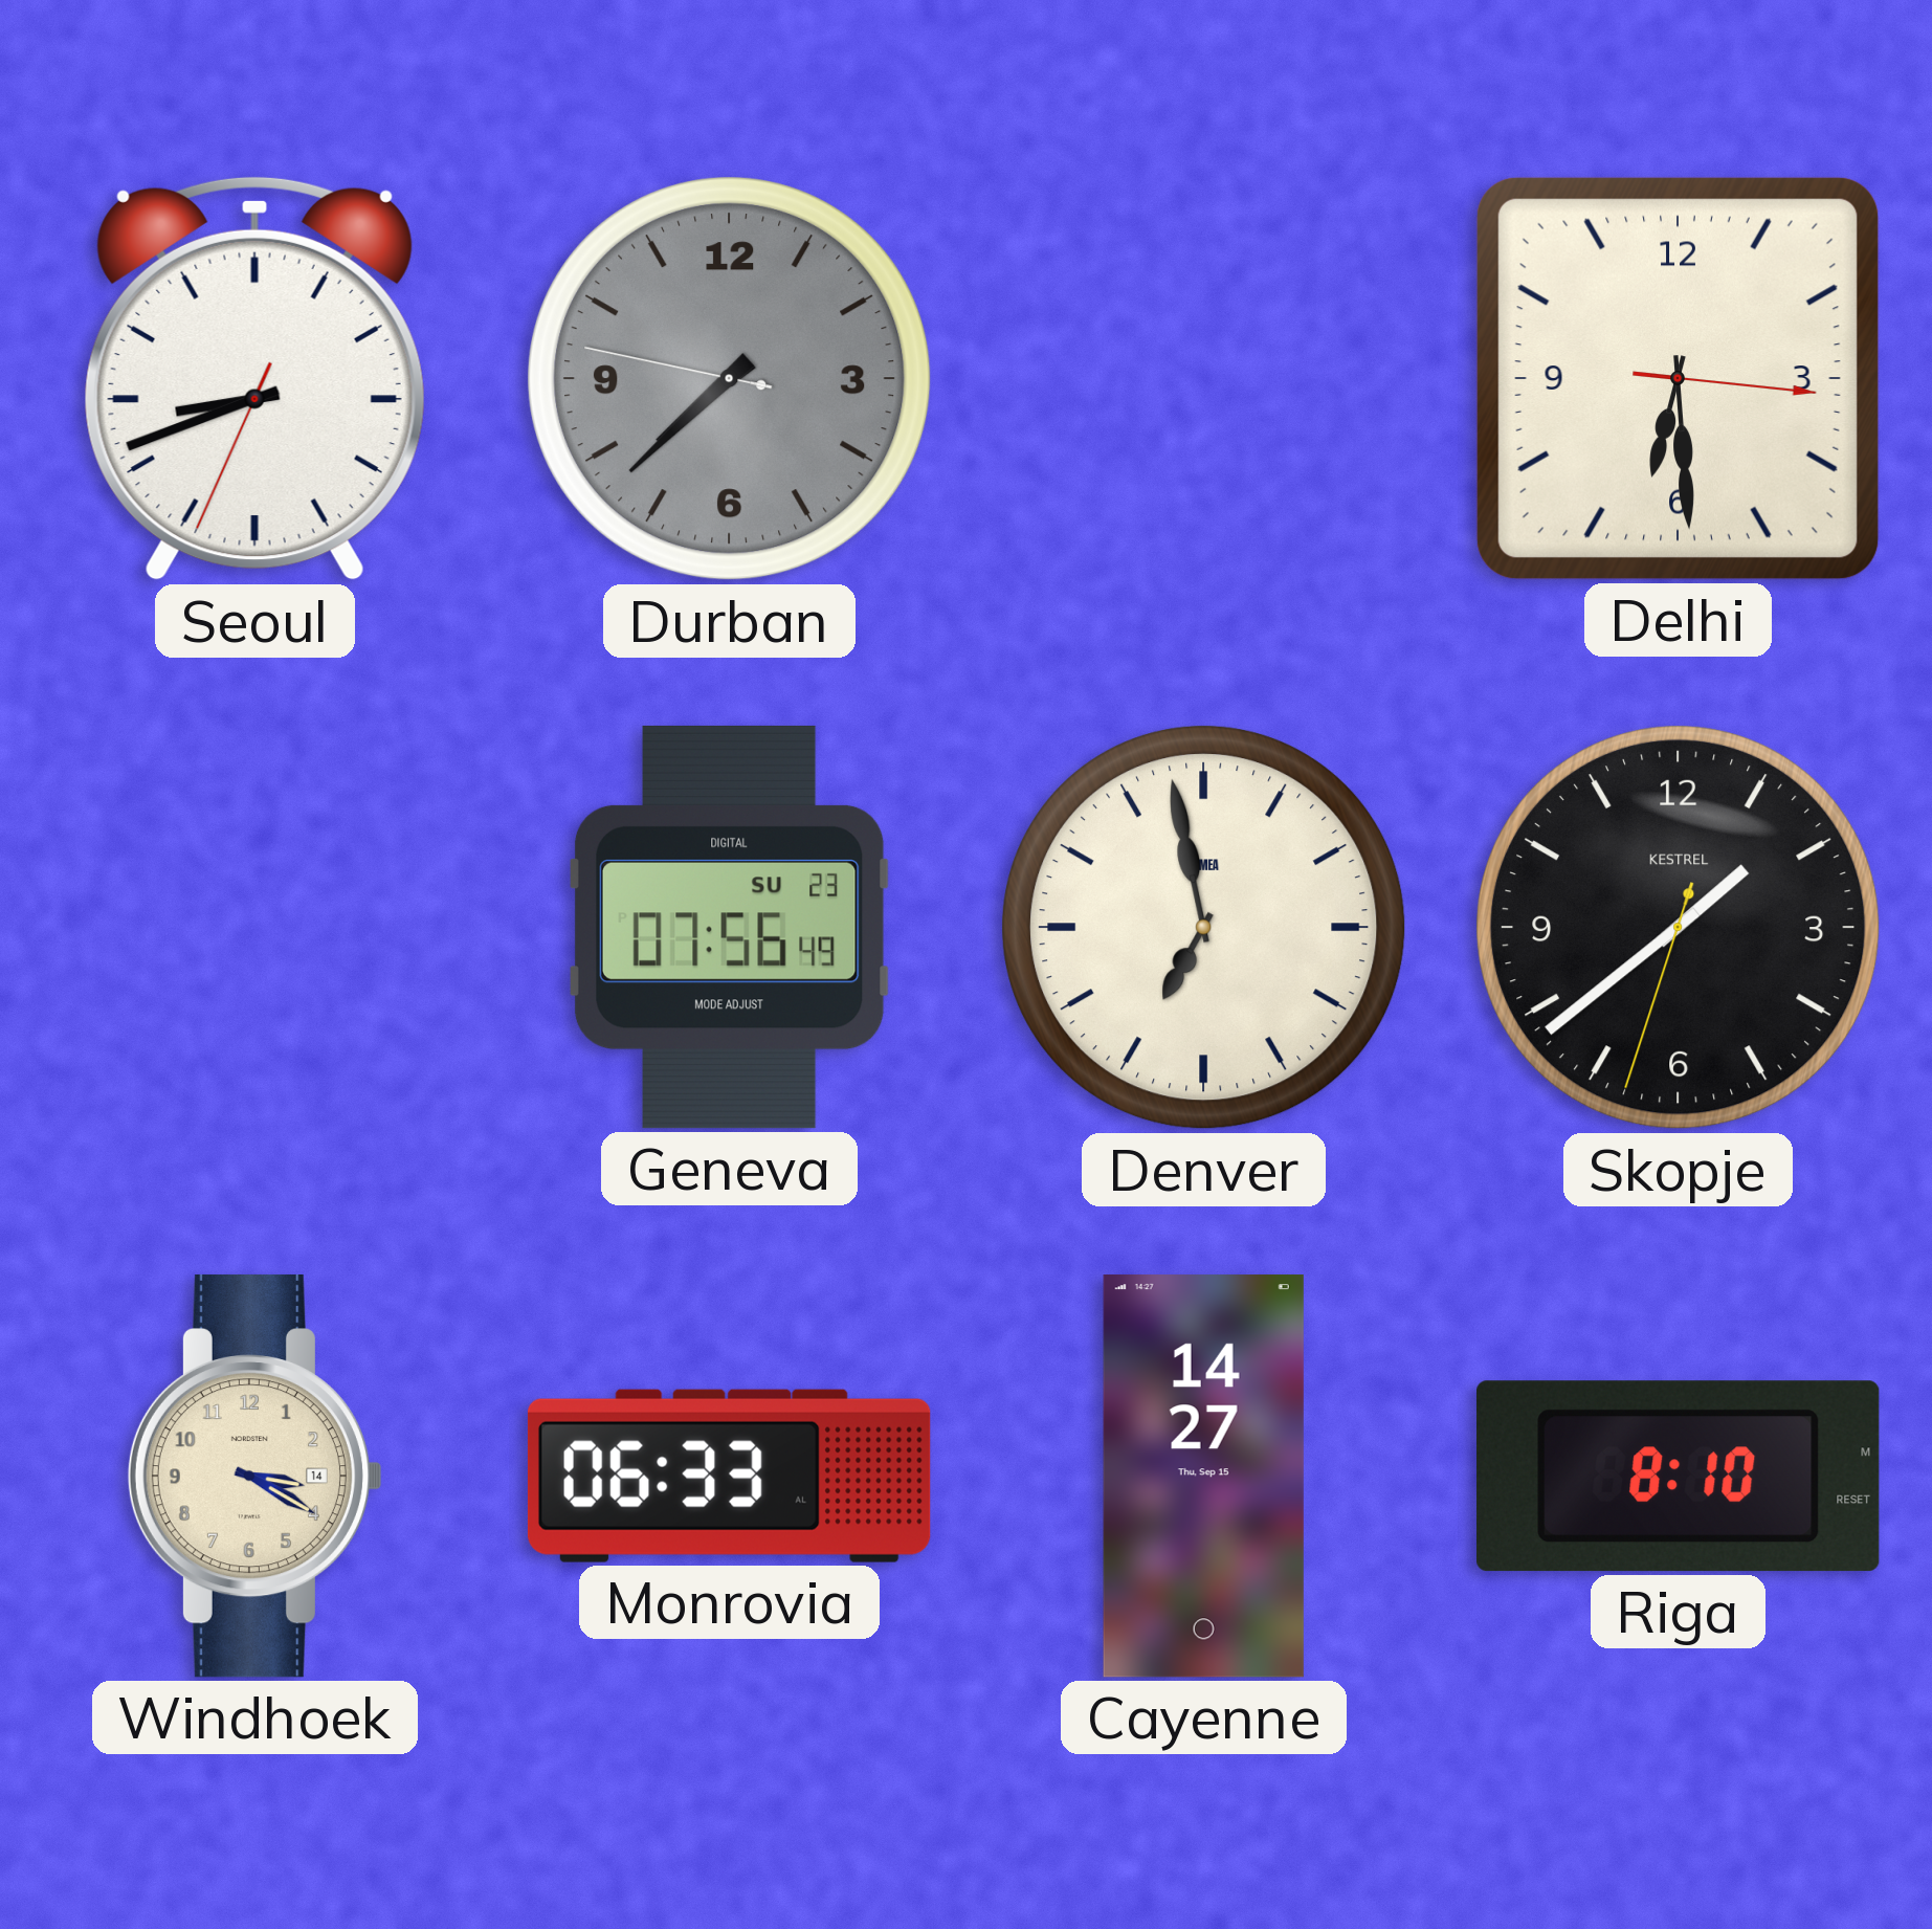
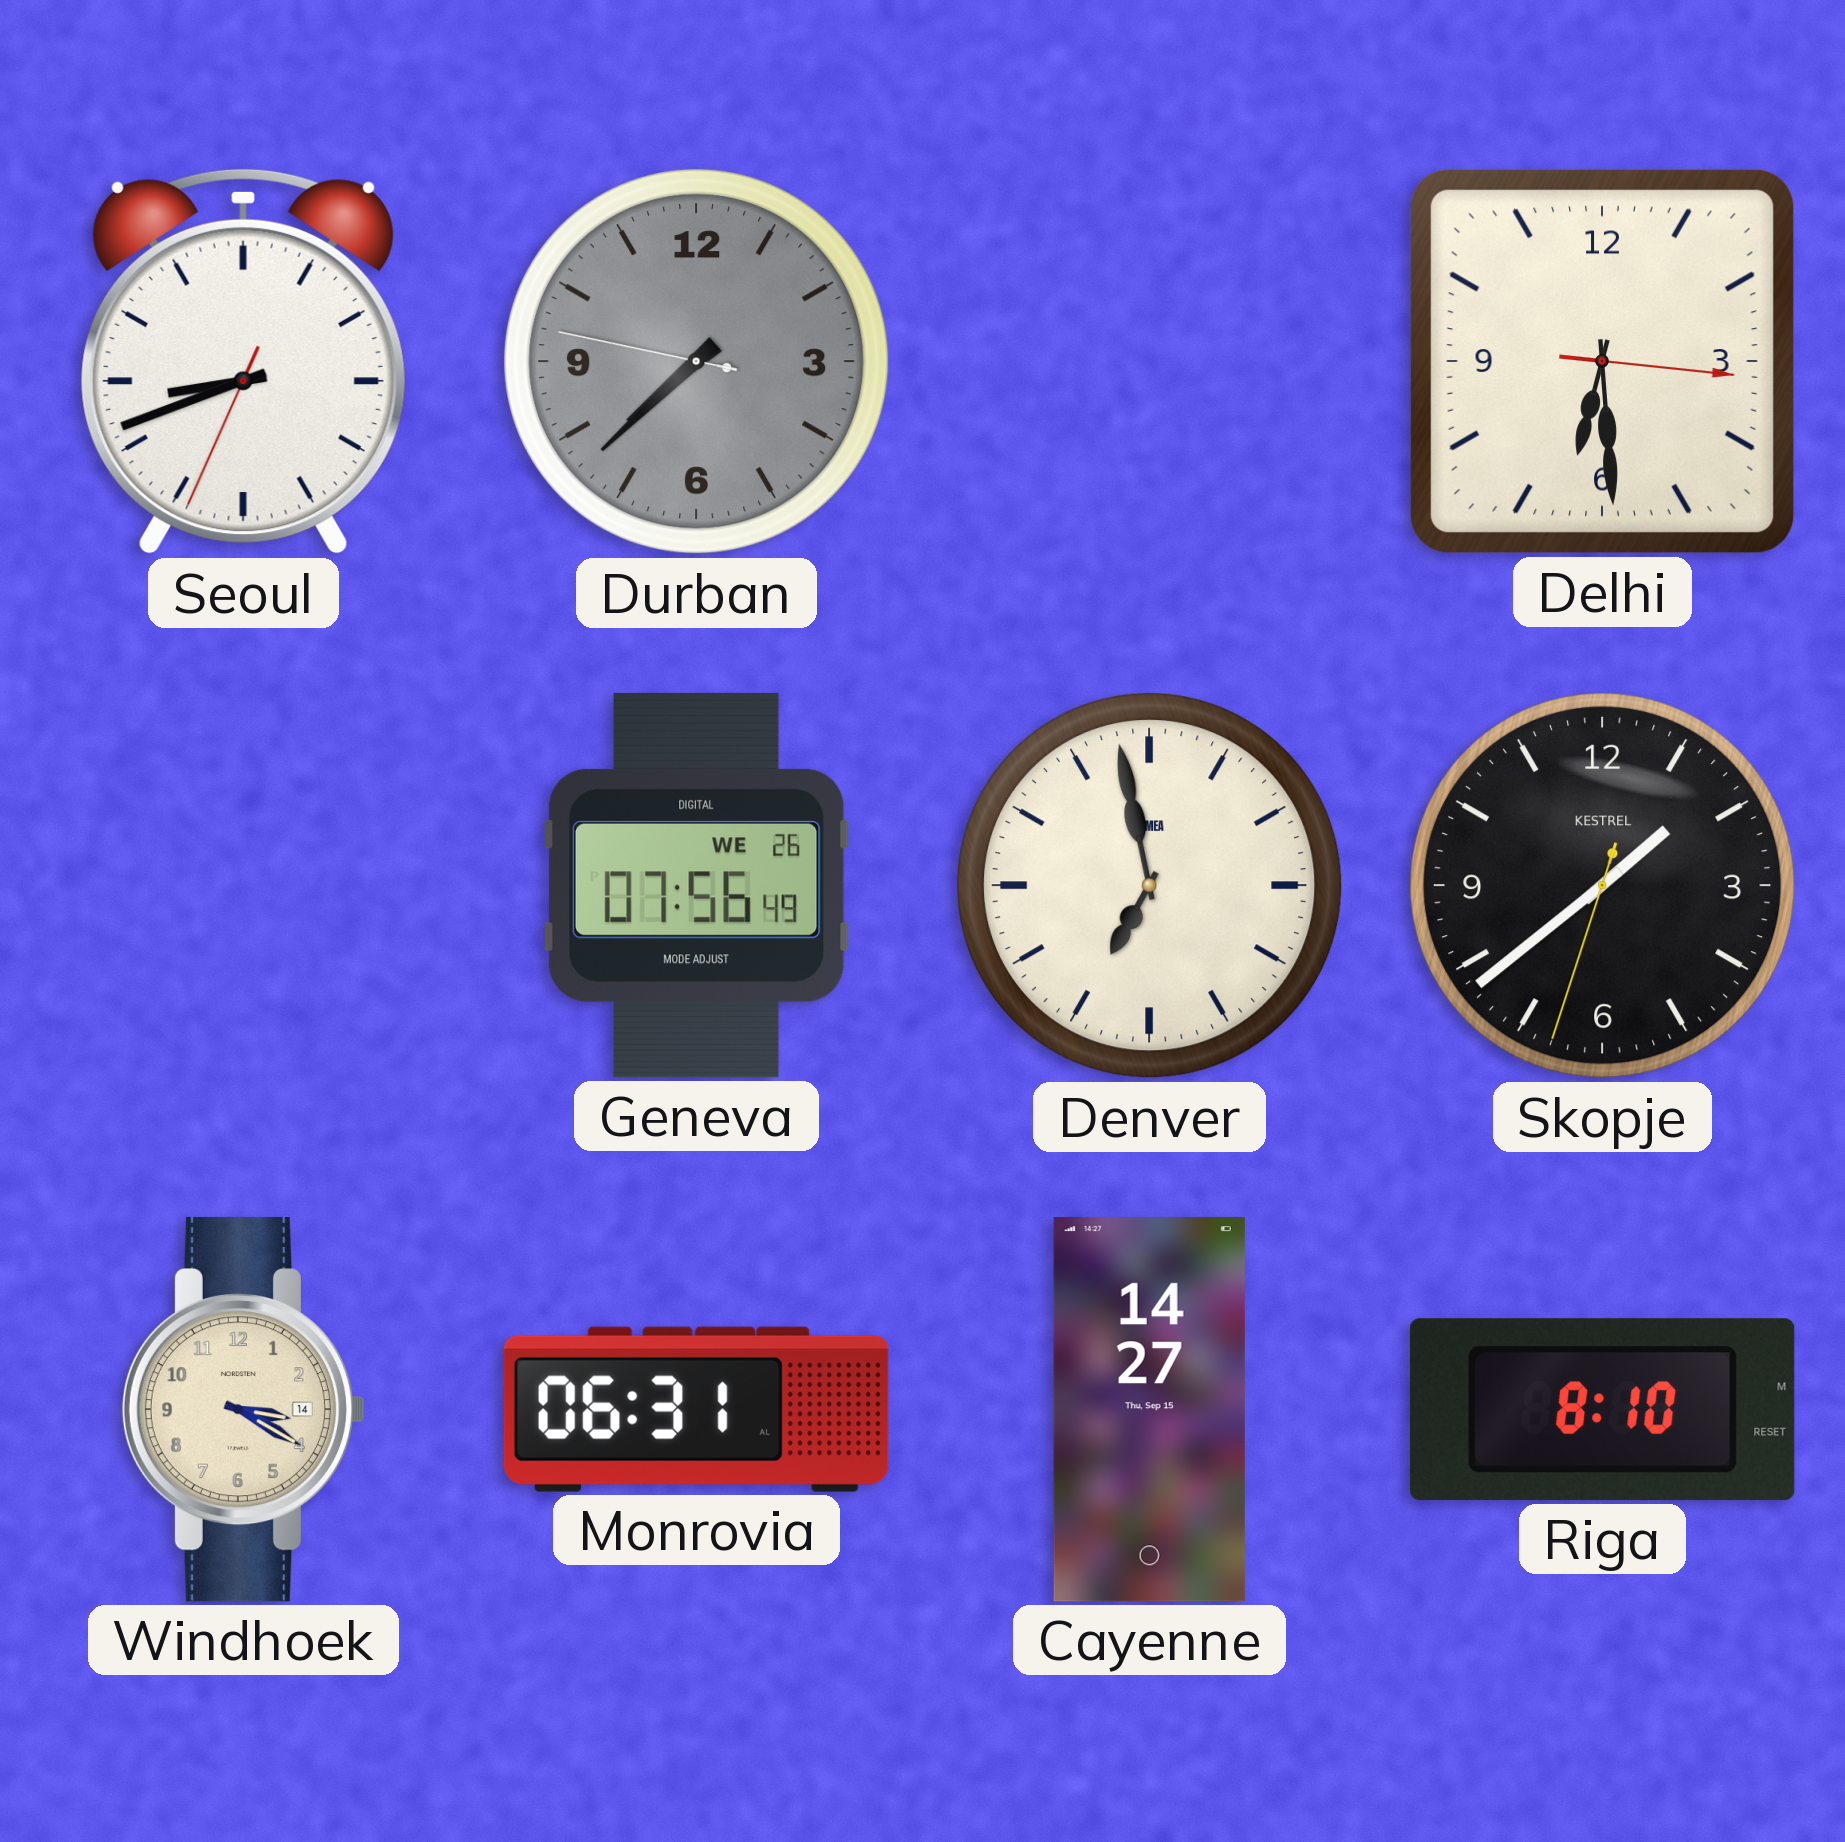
Geneva date: SU 23 -> WE 26
Monrovia: 06:33 -> 06:31
